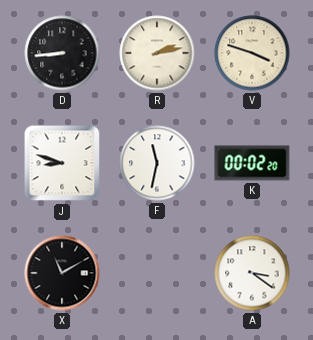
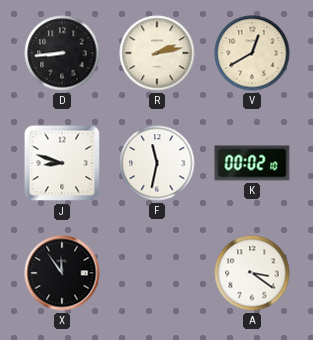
V: 3:48 -> 12:40
K: 00:02:20 -> 00:02:10
X: 11:10 -> 11:54
